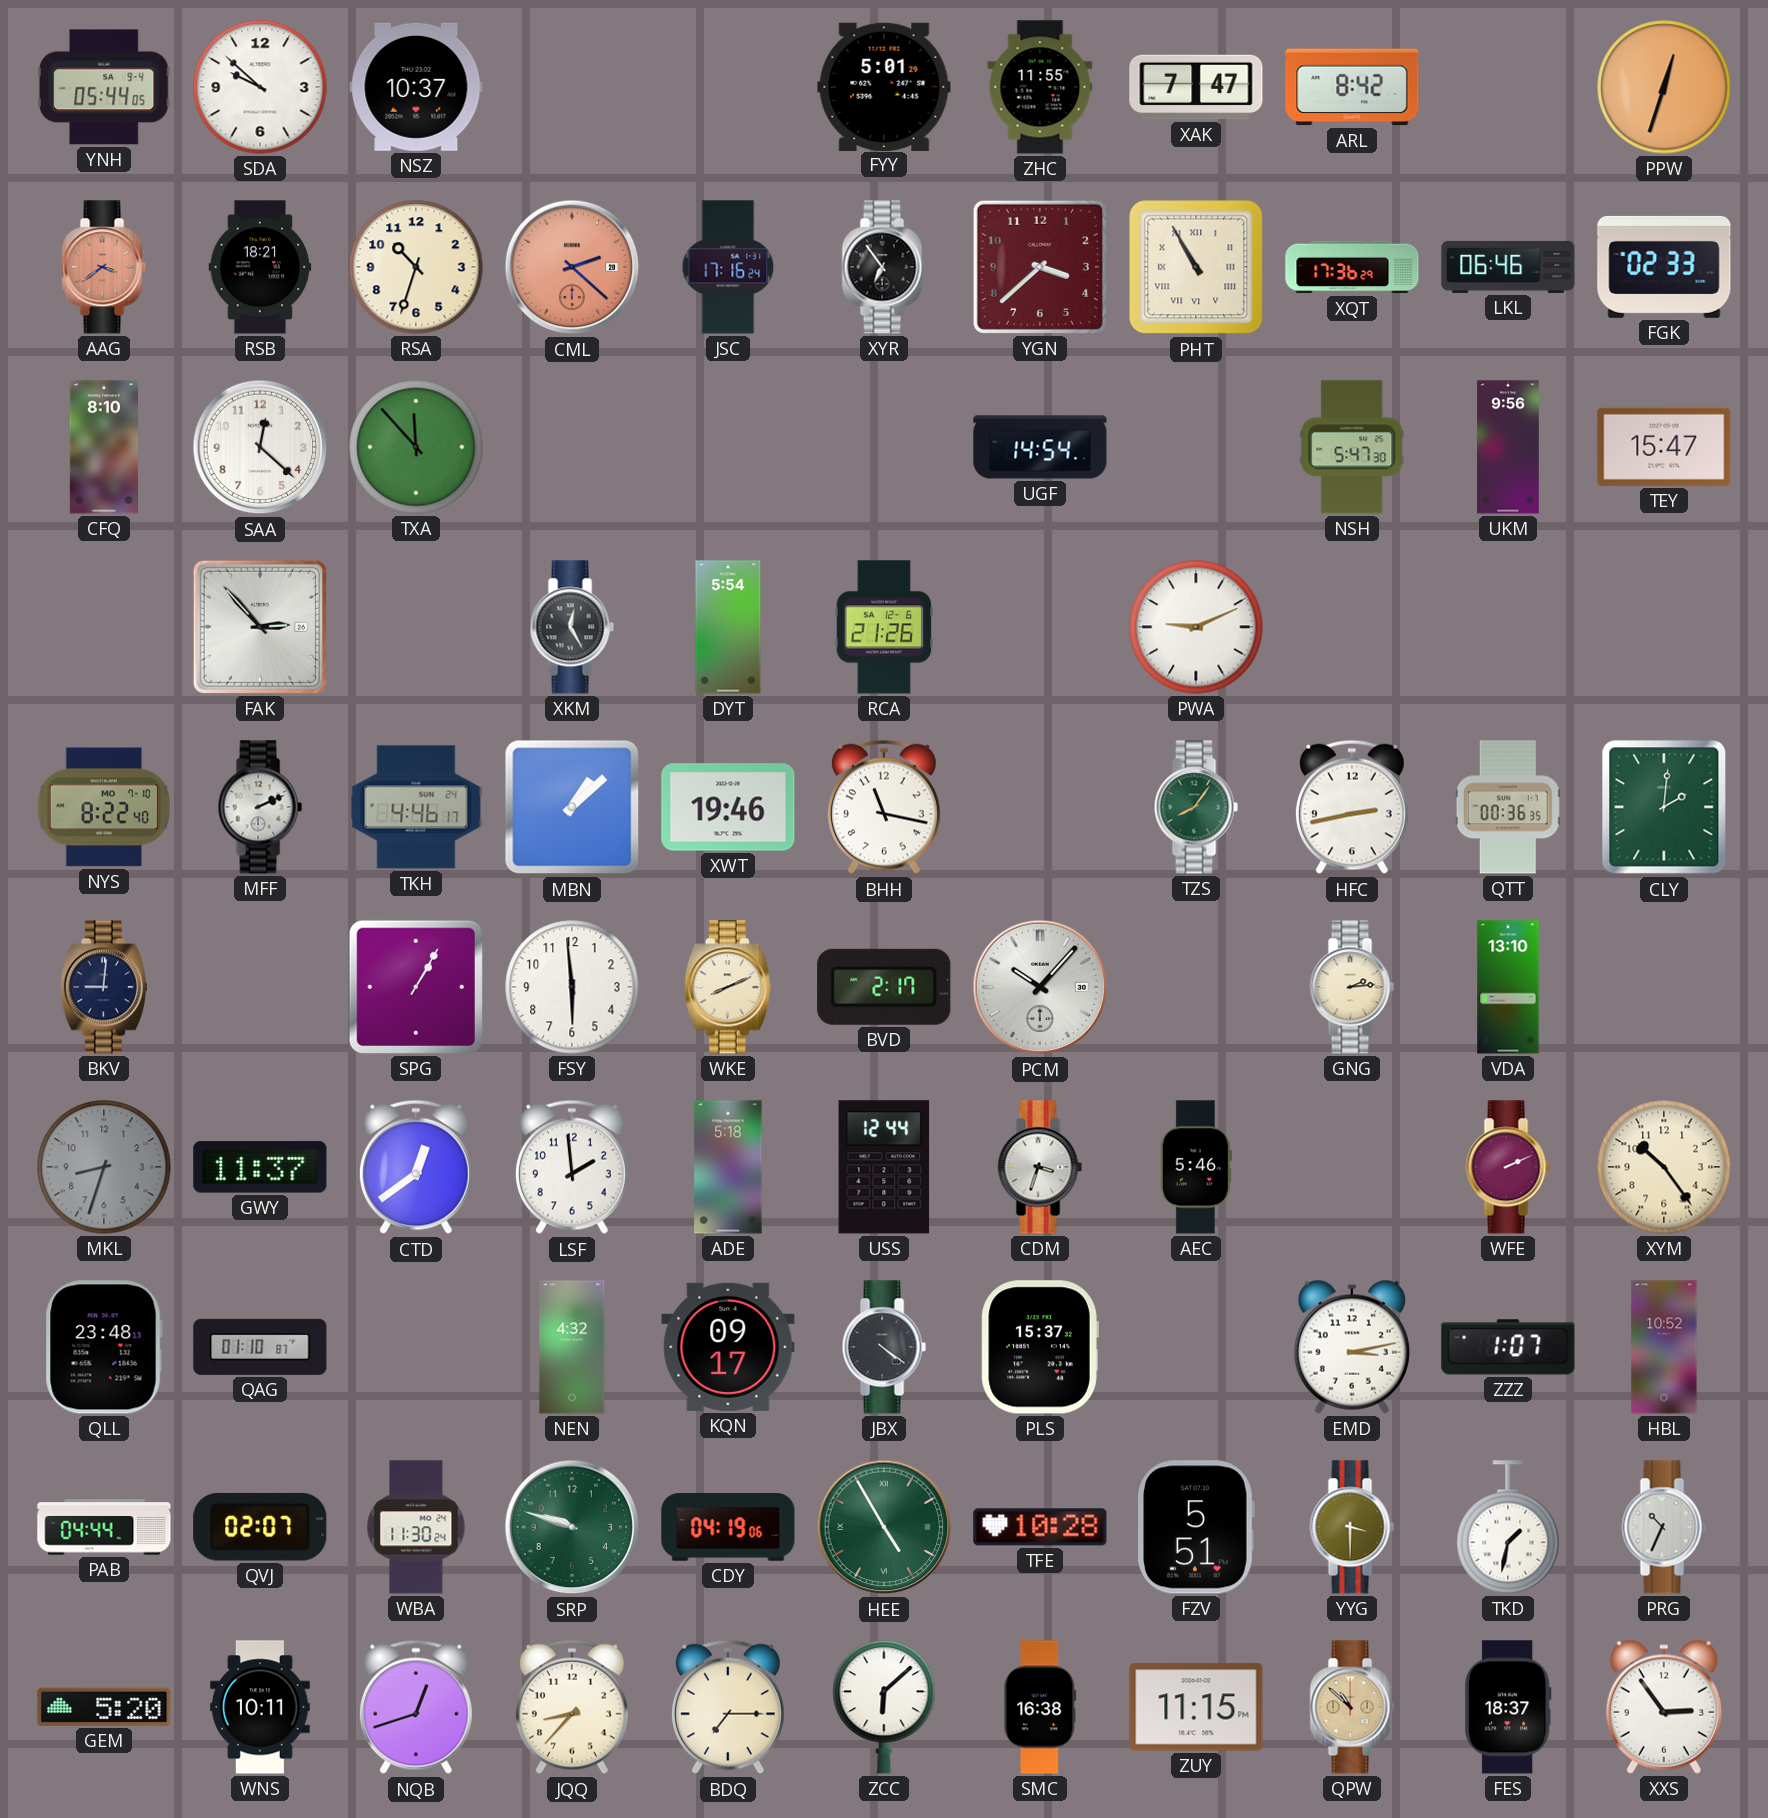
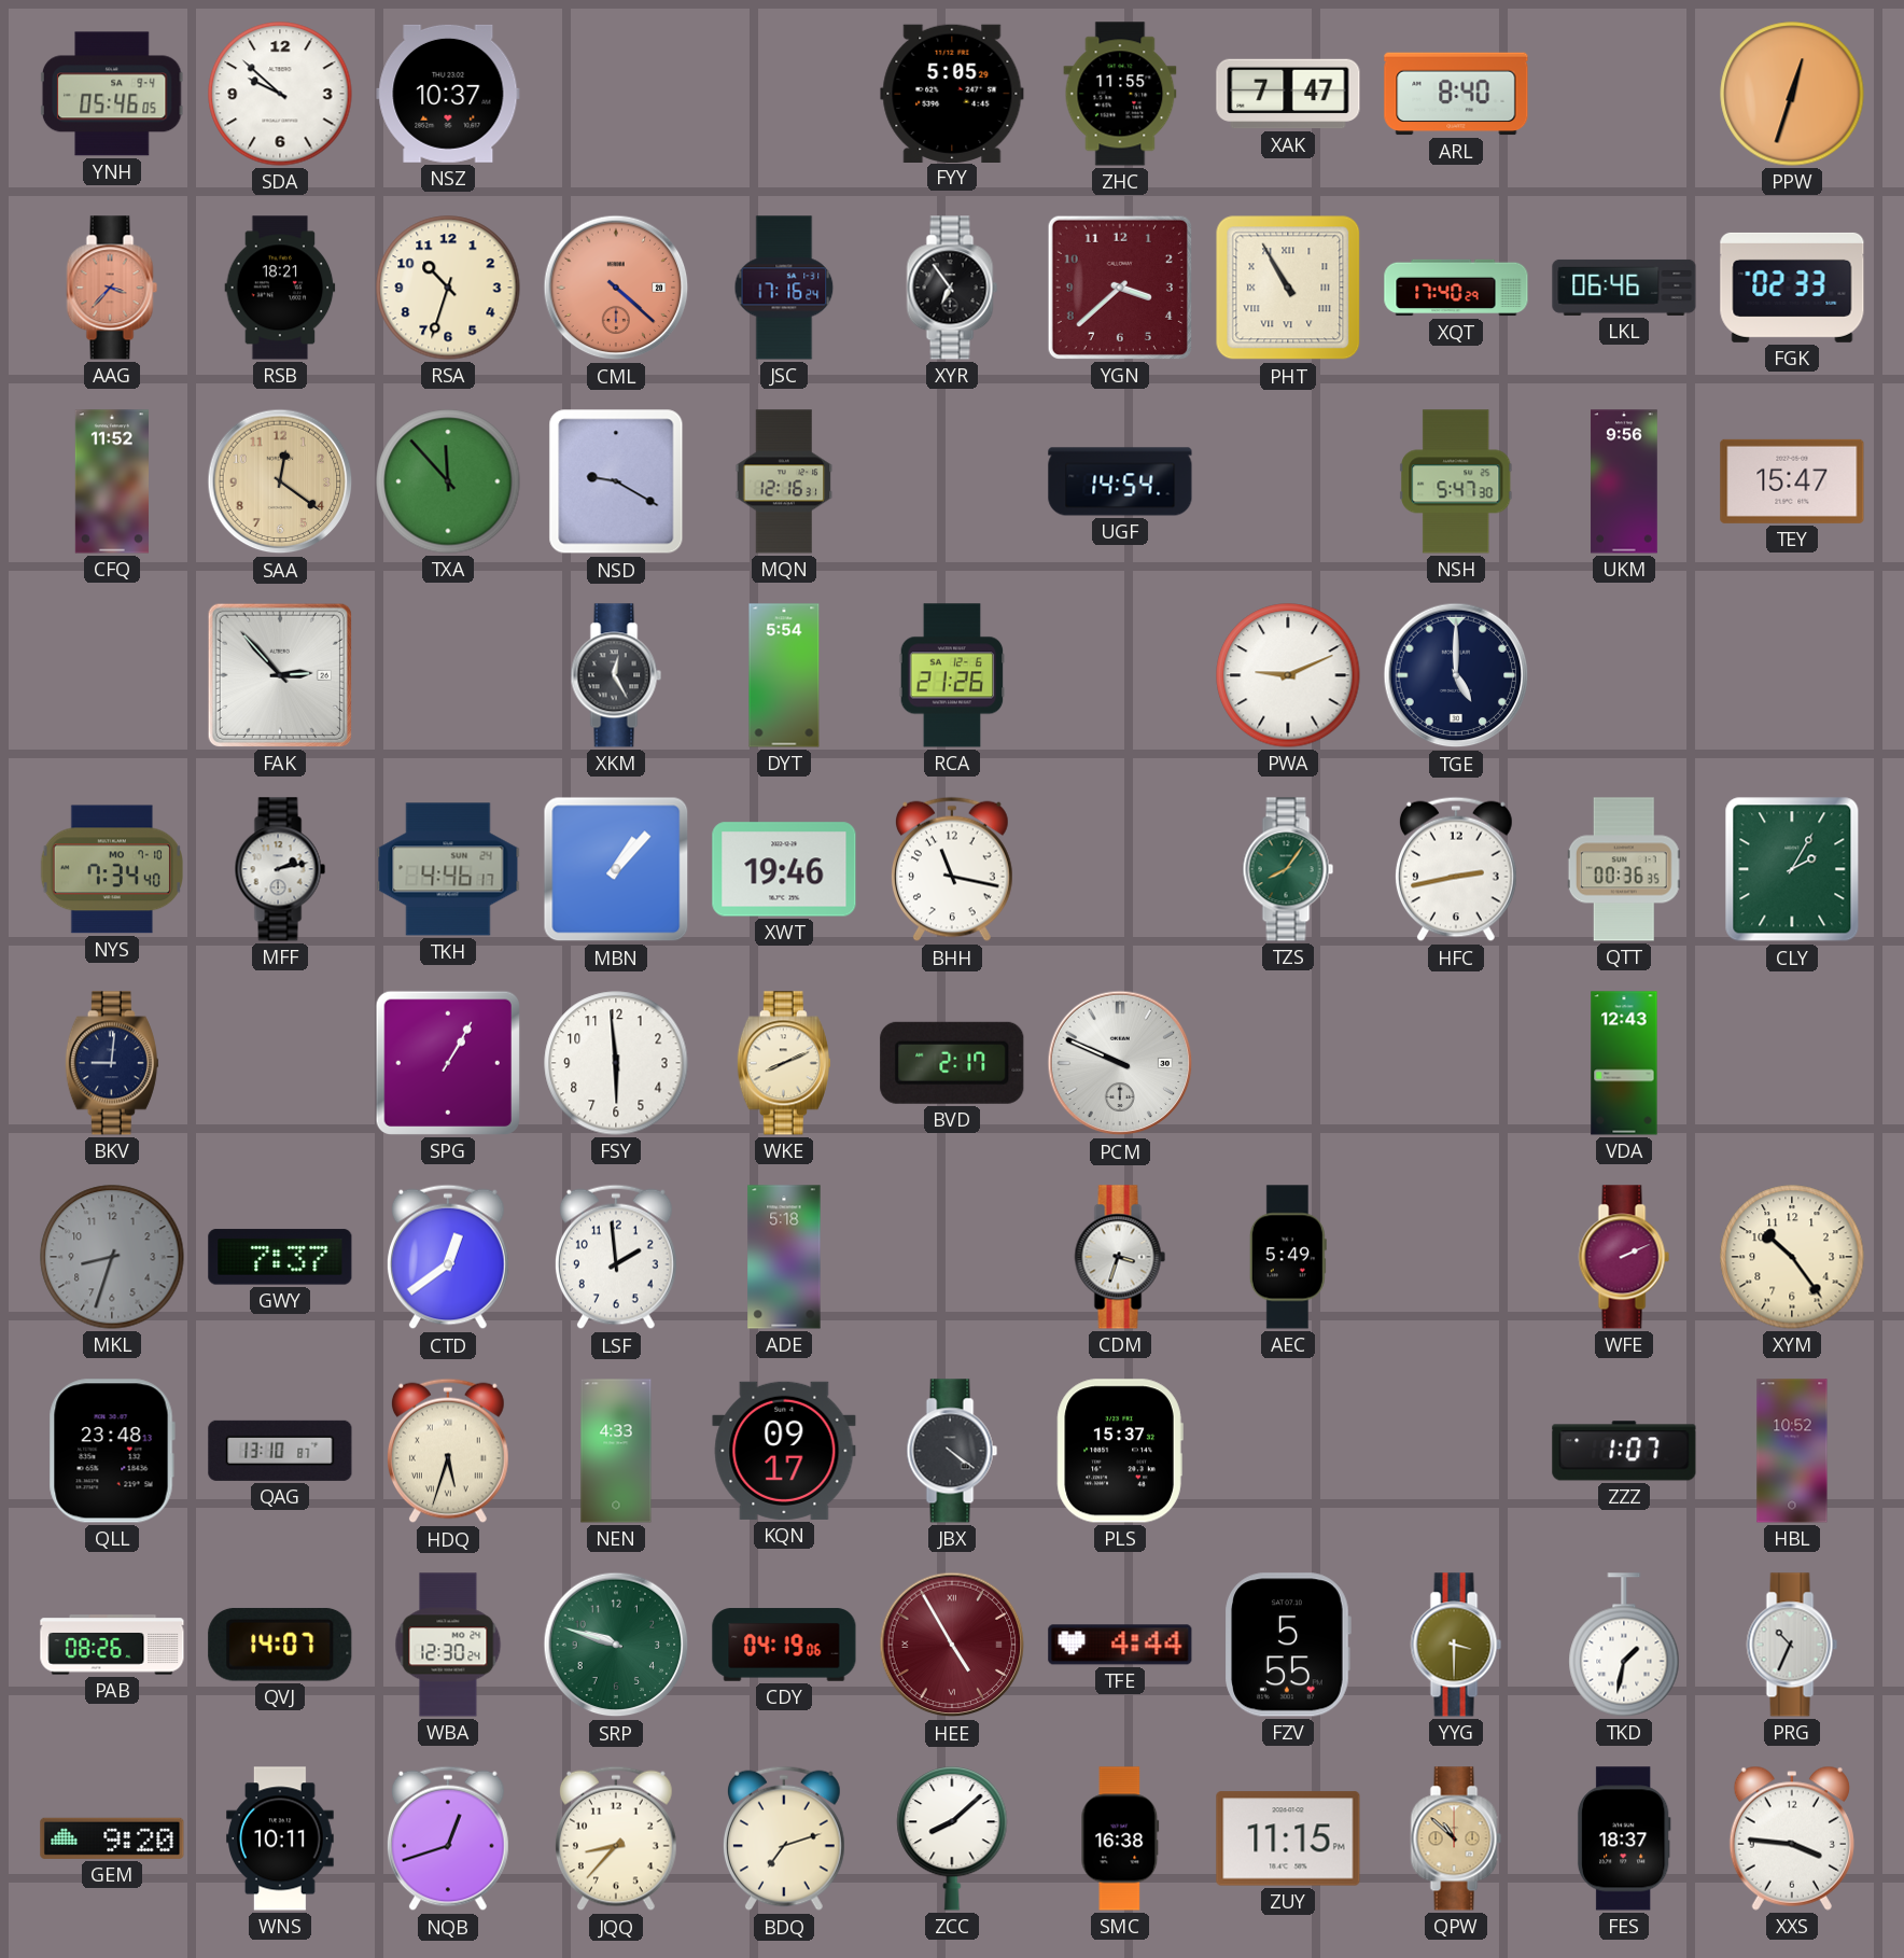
YNH: 05:44 -> 05:46
FYY: 5:01 -> 5:05
ARL: 8:42 -> 8:40
AAG: 3:39 -> 3:37
CML: 2:22 -> 4:22
XQT: 17:36 -> 17:40
CFQ: 8:10 -> 11:52
SAA: 12:22 -> 12:21
SAA dial: white -> champagne
NSD: none -> 9:20
MQN: none -> 12:16
TGE: none -> 5:00
NYS: 8:22 -> 7:34
MFF: 2:11 -> 2:13
MBN: 1:08 -> 1:07
CLY: 2:01 -> 2:05
PCM: 10:07 -> 9:49
GNG: 2:14 -> none
VDA: 13:10 -> 12:43
GWY: 11:37 -> 7:37
USS: 12:44 -> none
AEC: 5:46 -> 5:49
QAG: 01:10 -> 13:10
HDQ: none -> 5:33
NEN: 4:32 -> 4:33
EMD: 3:13 -> none
PAB: 04:44 -> 08:26
QVJ: 02:07 -> 14:07
WBA: 11:30 -> 12:30
HEE dial: green -> burgundy
TFE: 10:28 -> 4:44
FZV: 5:51 -> 5:55
GEM: 5:20 -> 9:20
BDQ: 7:15 -> 7:12
ZCC: 6:08 -> 8:08
XXS: 2:54 -> 3:46
